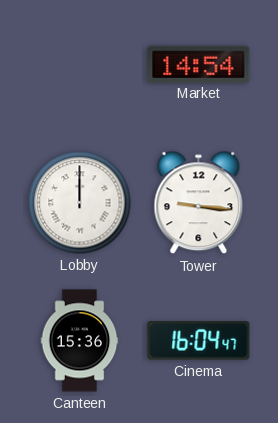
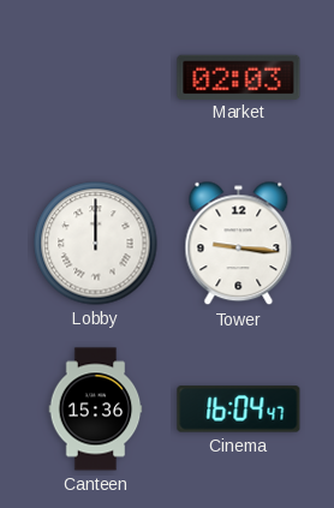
Market: 14:54 -> 02:03
